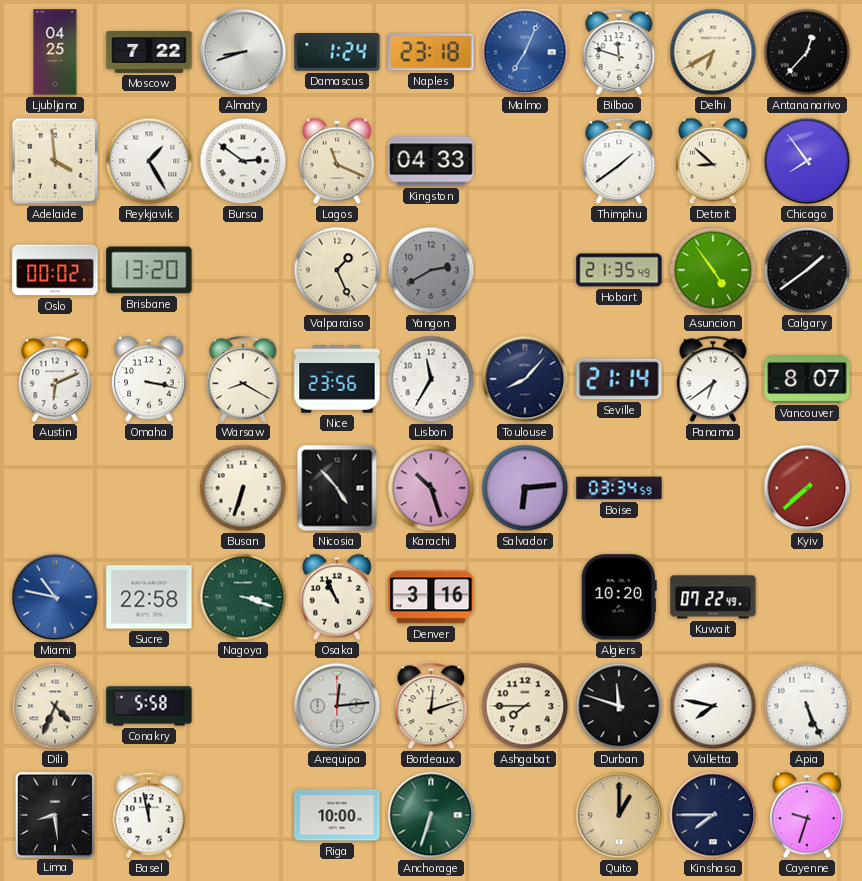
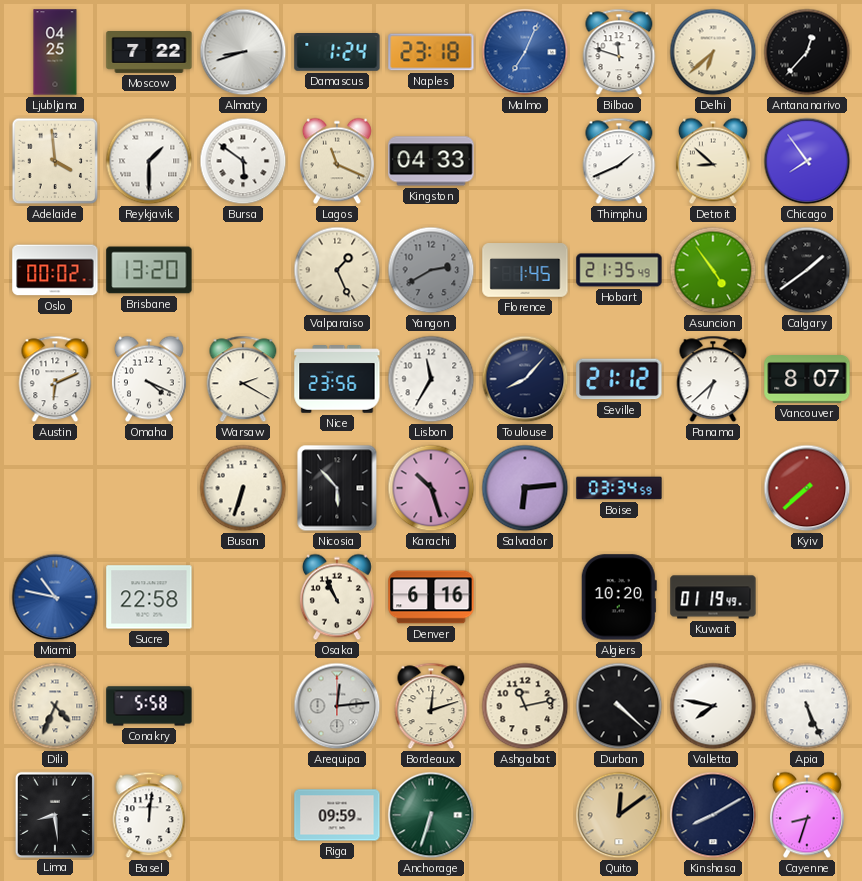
Delhi: 6:40 -> 6:38
Reykjavik: 1:25 -> 1:30
Bursa: 2:51 -> 5:51
Thimphu: 1:39 -> 1:41
Florence: none -> 1:45
Omaha: 3:17 -> 4:19
Warsaw: 8:20 -> 2:20
Seville: 21:14 -> 21:12
Panama: 6:39 -> 6:38
Nicosia: 4:53 -> 5:53
Nagoya: 3:18 -> none
Denver: 3:16 -> 6:16
Kuwait: 07:22 -> 01:19
Ashgabat: 7:45 -> 11:13
Durban: 11:48 -> 4:22
Basel: 11:58 -> 12:01
Riga: 10:00 -> 09:59
Quito: 1:00 -> 12:09
Kinshasa: 7:45 -> 8:10
Cayenne: 9:33 -> 8:33
